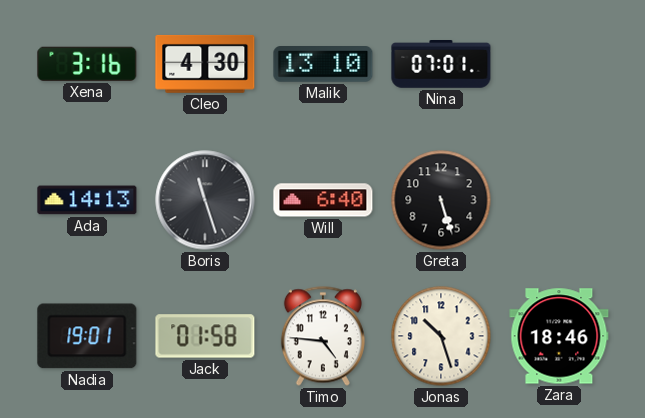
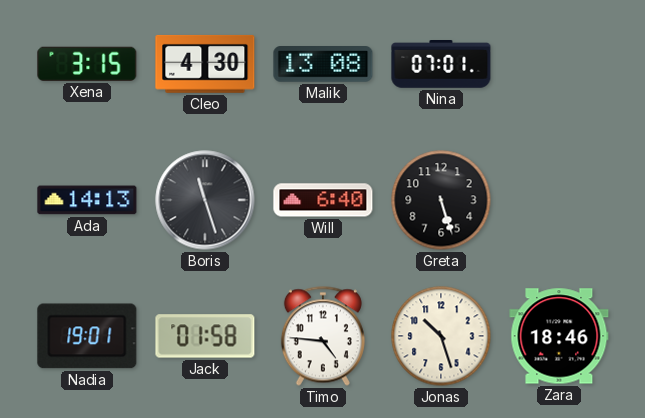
Xena: 3:16 -> 3:15
Malik: 13:10 -> 13:08
